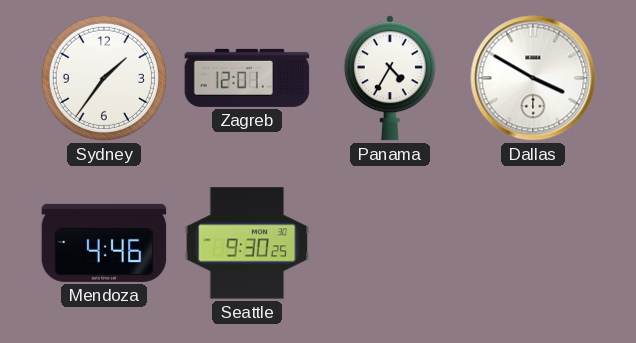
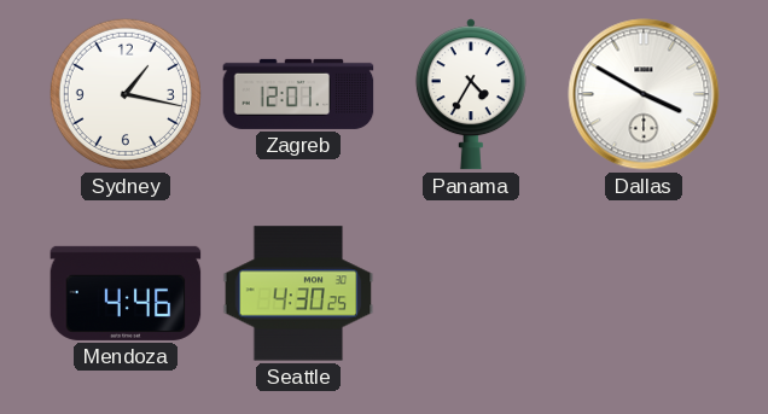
Sydney: 1:36 -> 1:17
Seattle: 9:30 -> 4:30
